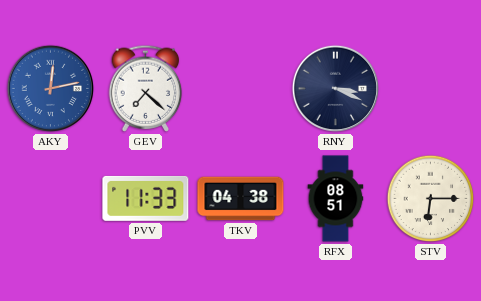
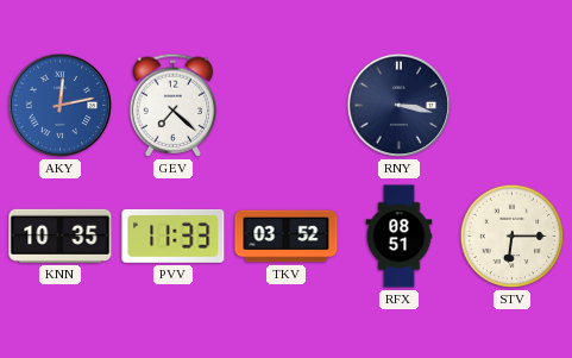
RNY: 3:19 -> 3:17
KNN: none -> 10:35
TKV: 04:38 -> 03:52
